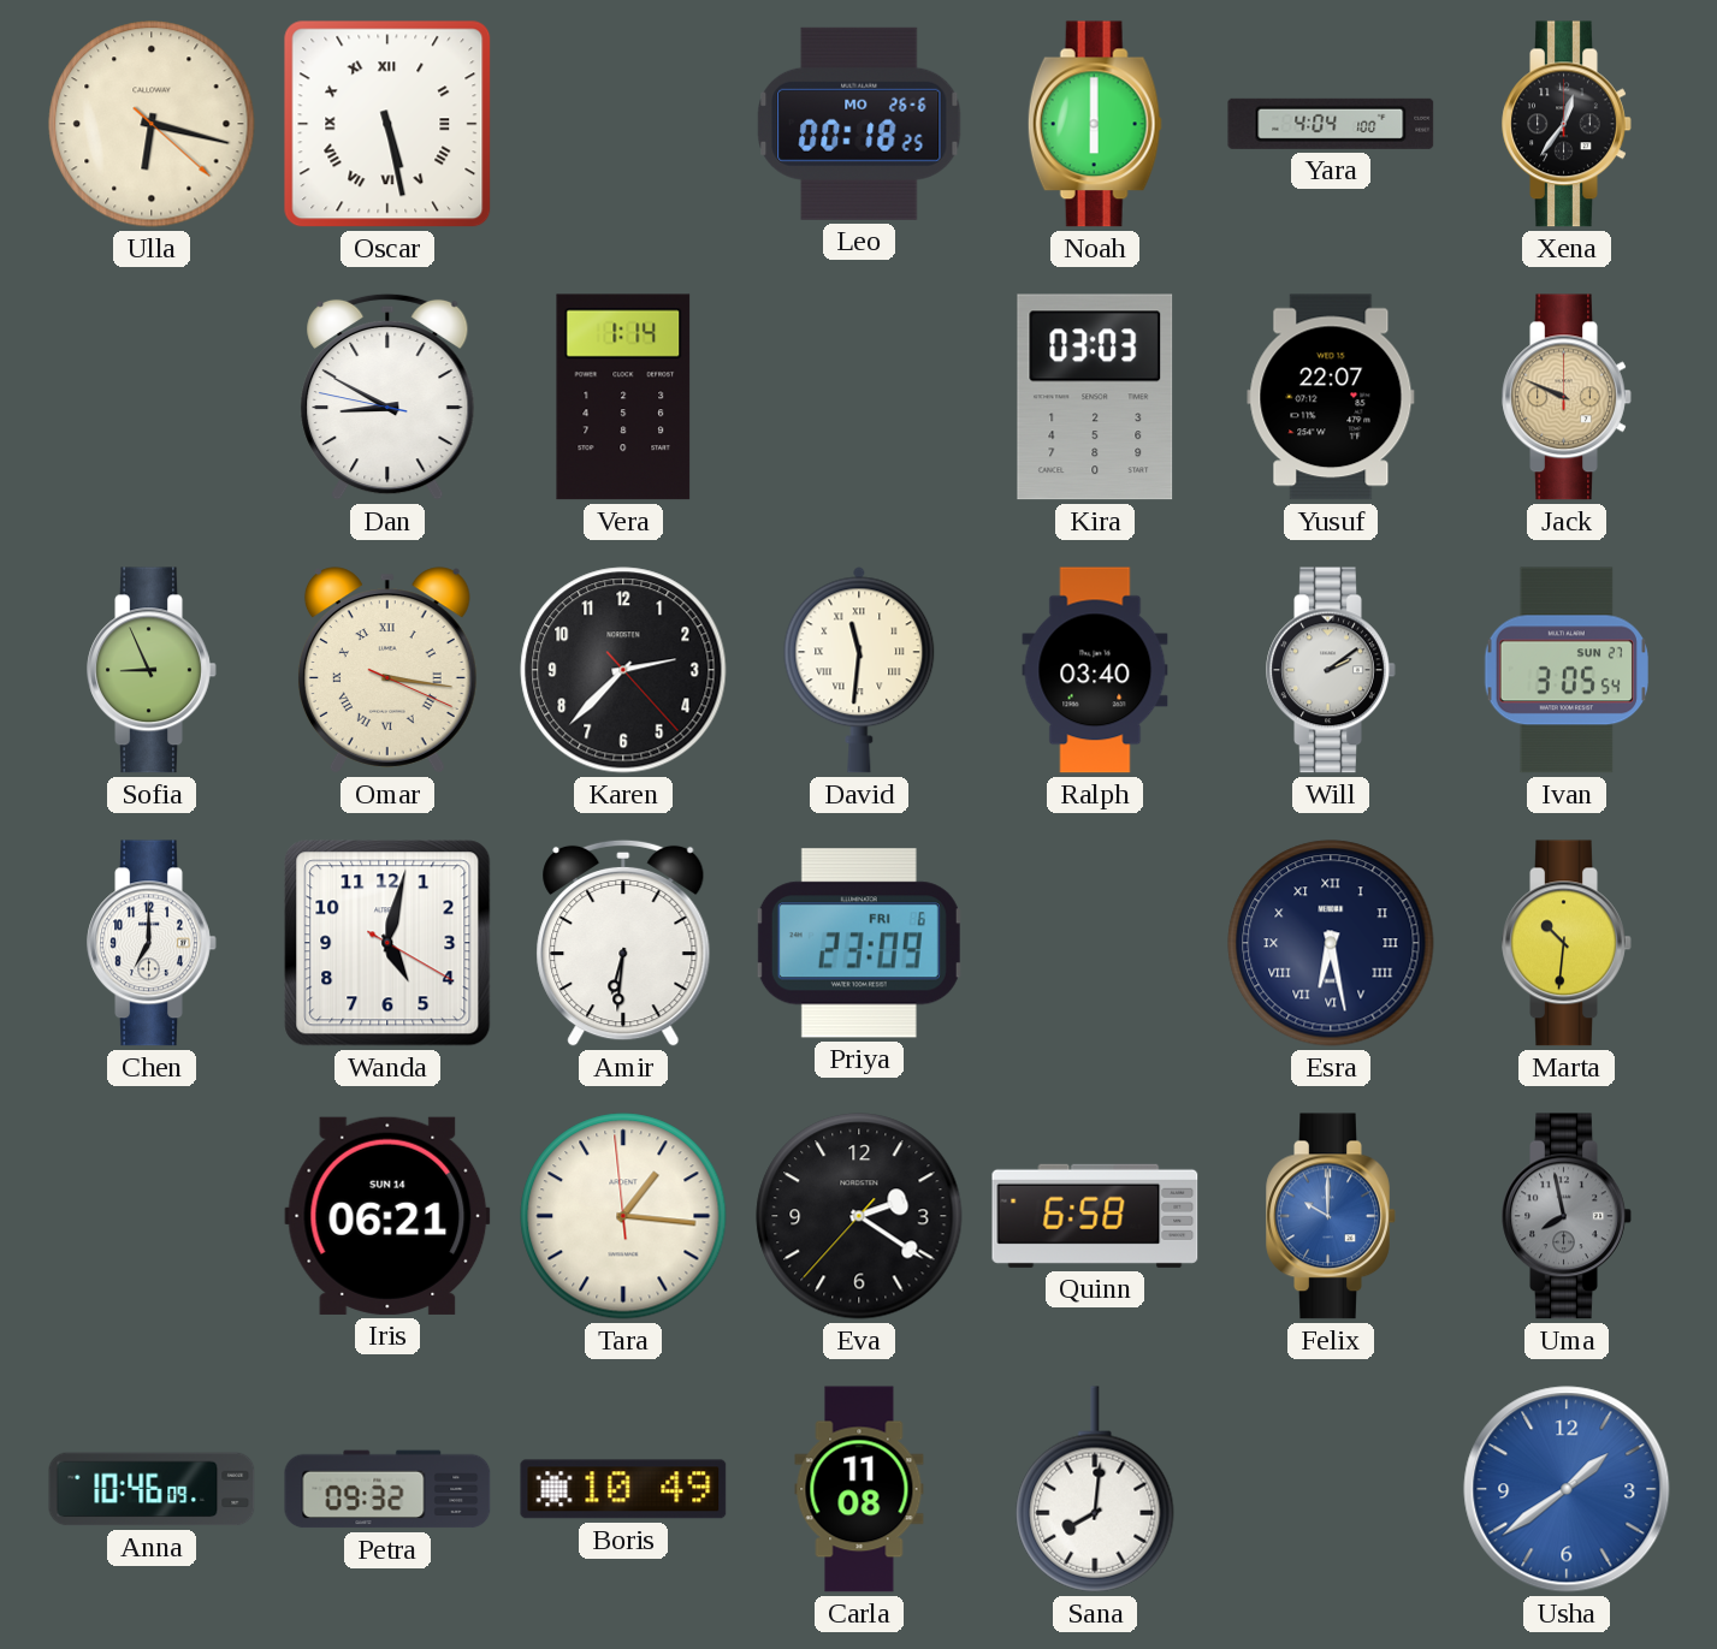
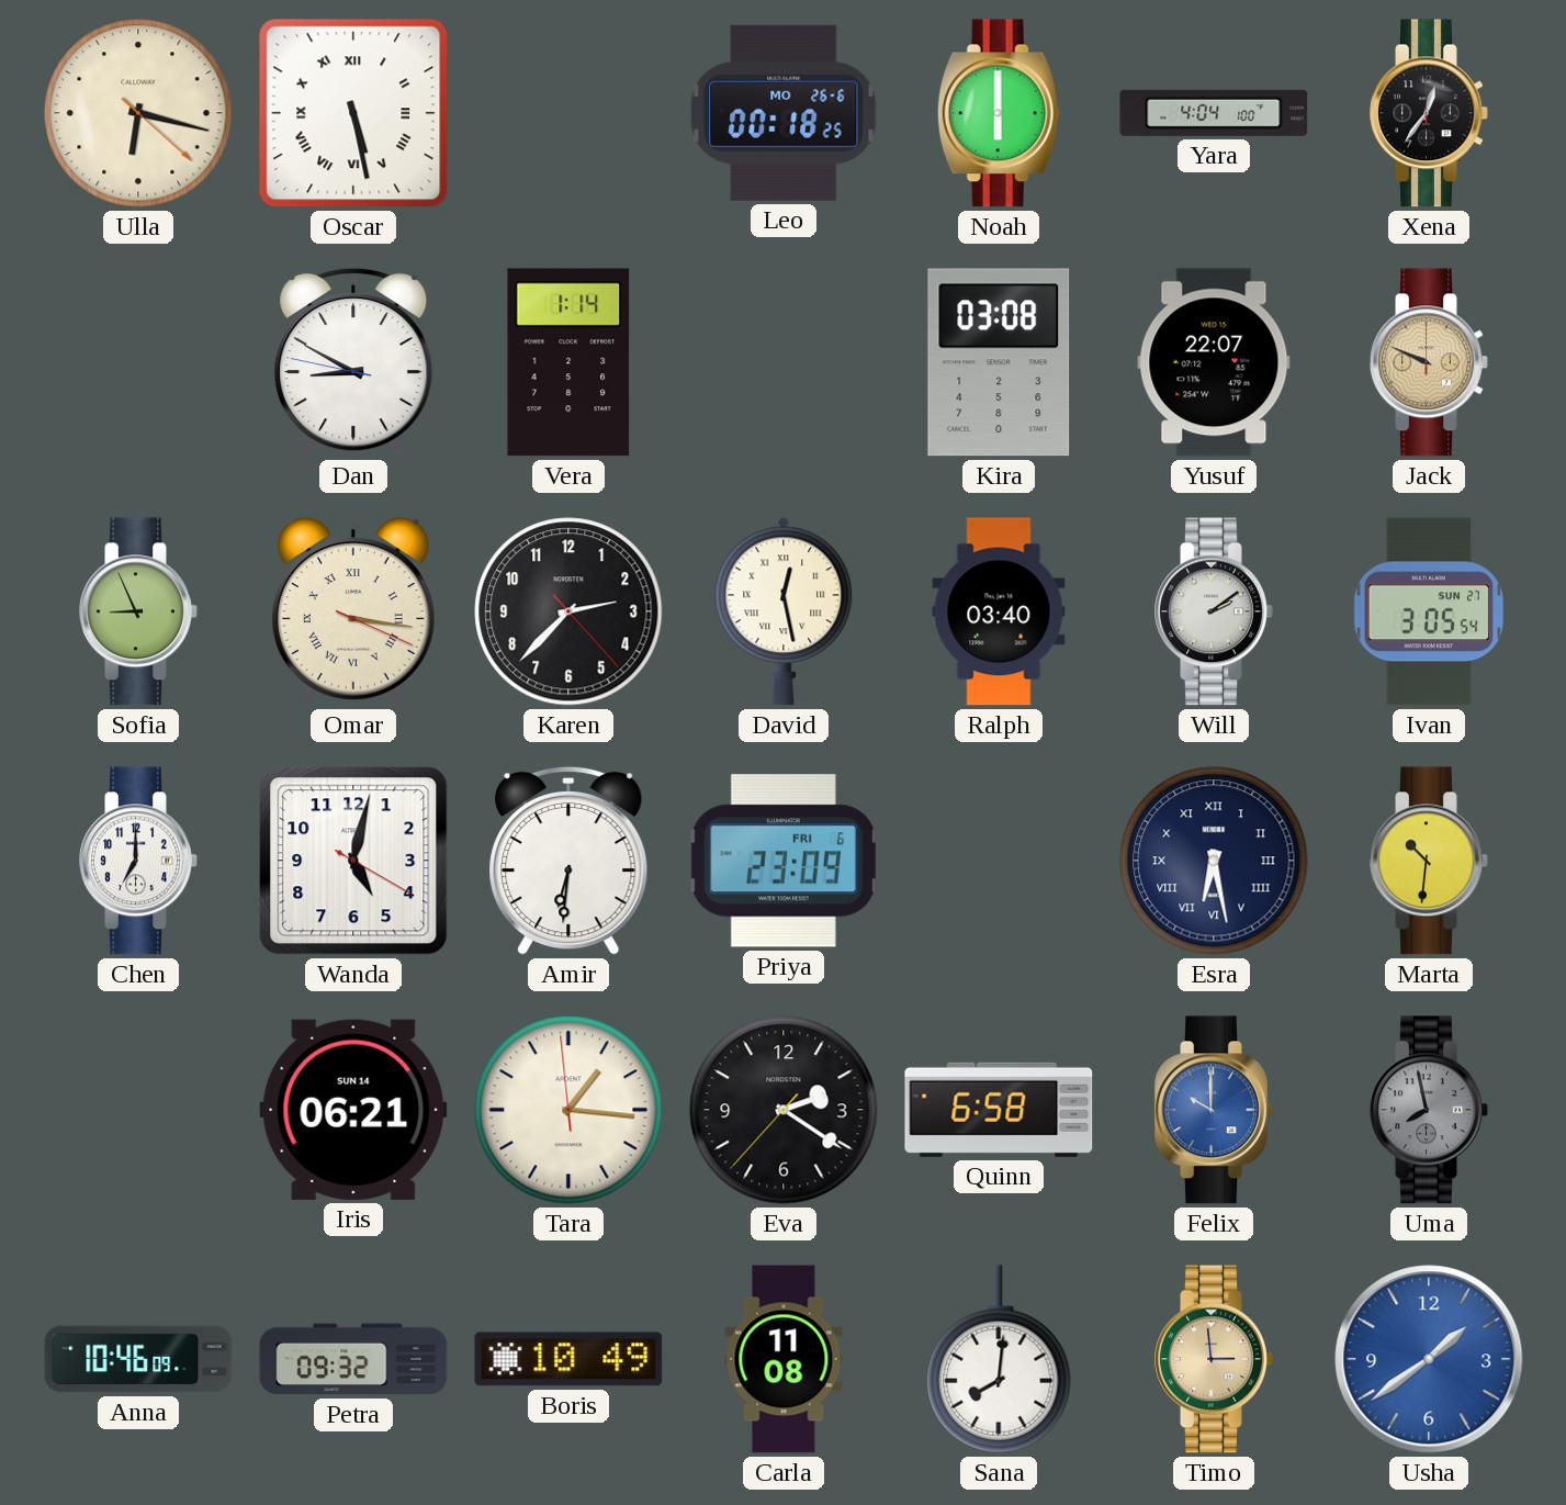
Kira: 03:03 -> 03:08
David: 11:31 -> 12:28
Timo: none -> 2:59
